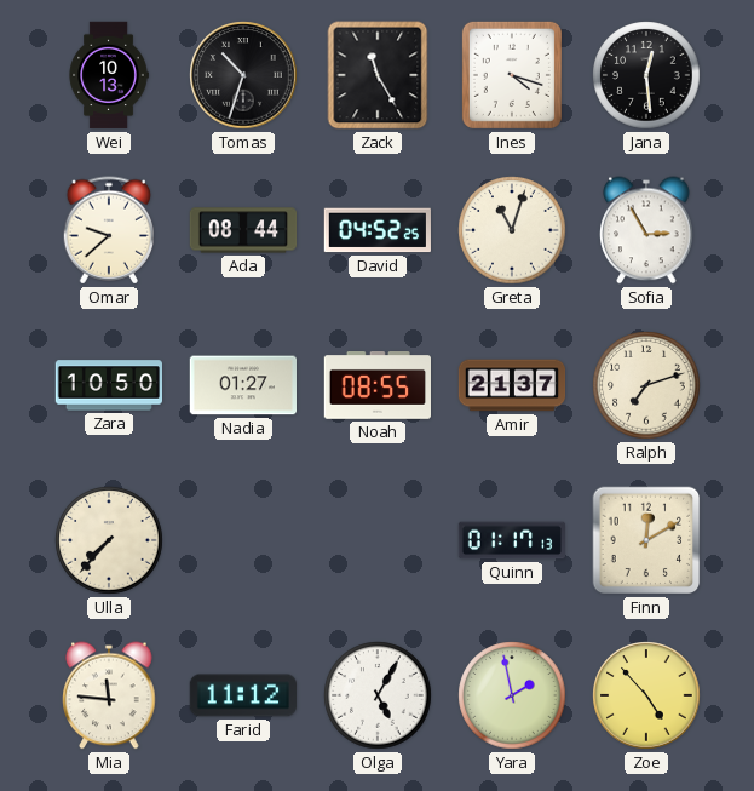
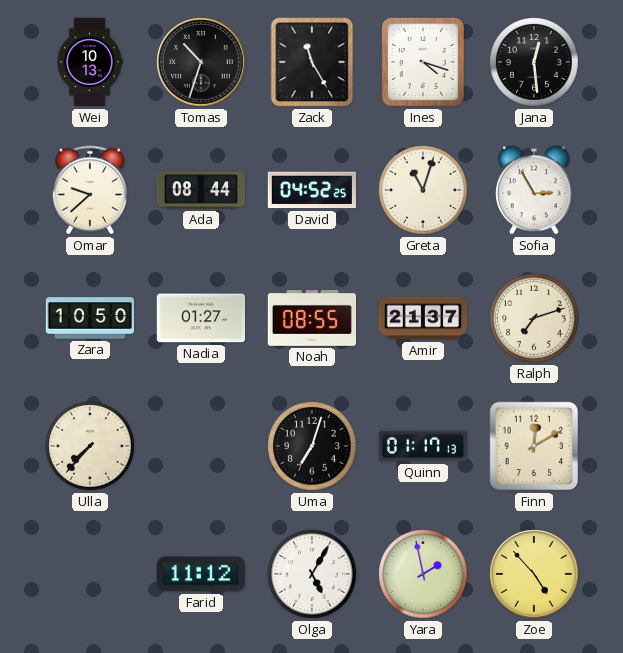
Uma: none -> 7:03
Mia: 11:46 -> none
